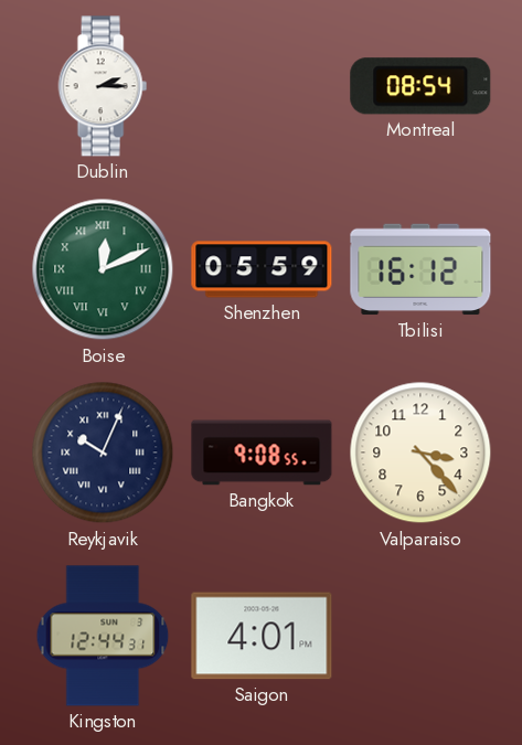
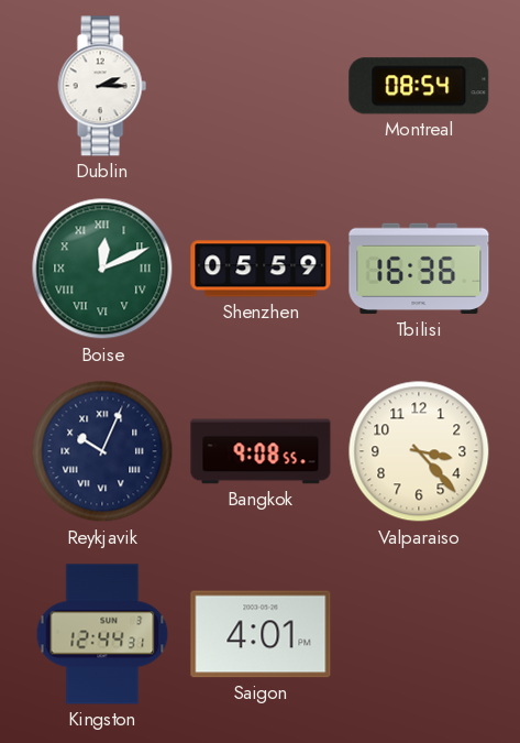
Tbilisi: 16:12 -> 16:36
